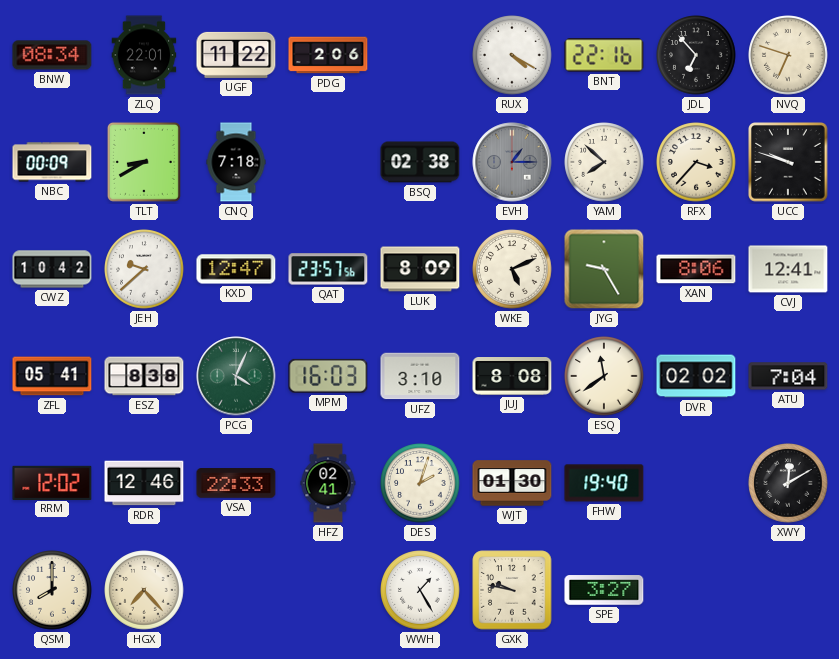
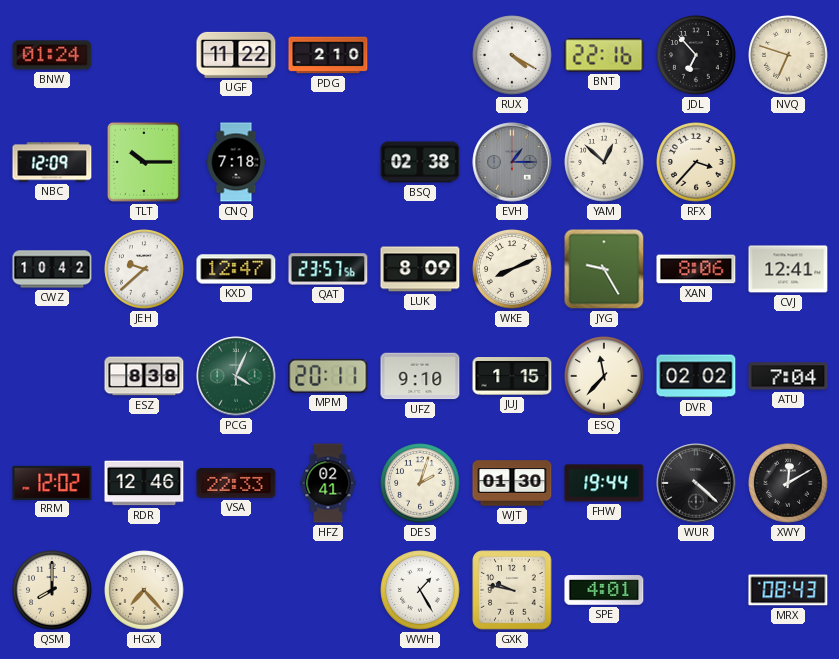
BNW: 08:34 -> 01:24
ZLQ: 22:01 -> none
PDG: 2:06 -> 2:10
NBC: 00:09 -> 12:09
TLT: 8:40 -> 10:15
YAM: 7:52 -> 12:52
UCC: 9:48 -> none
WKE: 5:11 -> 8:11
ZFL: 05:41 -> none
MPM: 16:03 -> 20:11
UFZ: 3:10 -> 9:10
JUJ: 8:08 -> 1:15
ESQ: 11:39 -> 11:37
FHW: 19:40 -> 19:44
WUR: none -> 4:22
SPE: 3:27 -> 4:01
MRX: none -> 08:43
